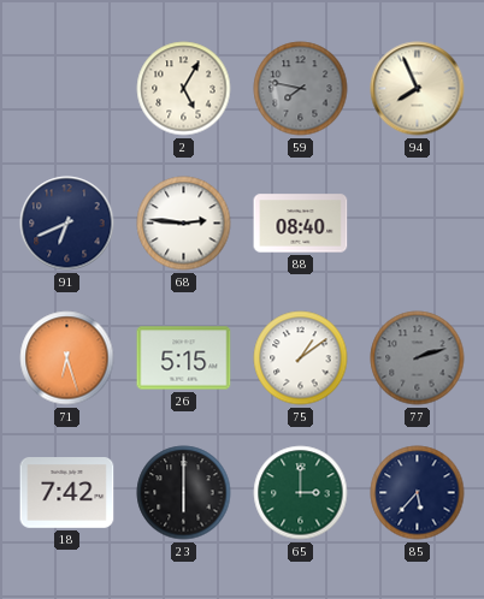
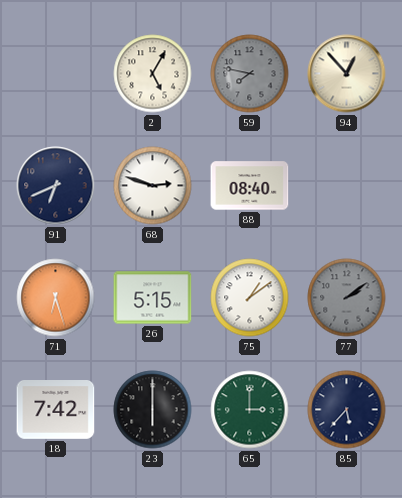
94: 7:56 -> 12:53
68: 2:46 -> 2:48
77: 2:12 -> 2:09
